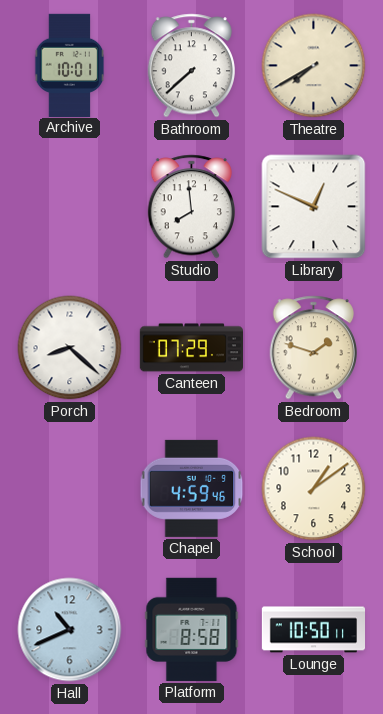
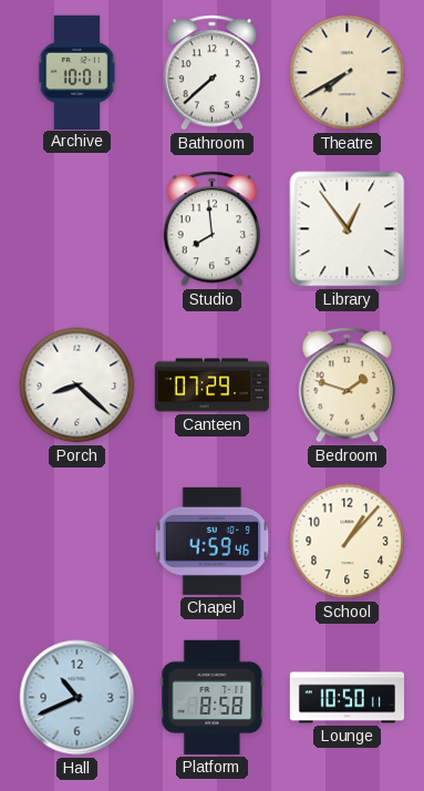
Library: 12:49 -> 12:54
School: 1:09 -> 1:07
